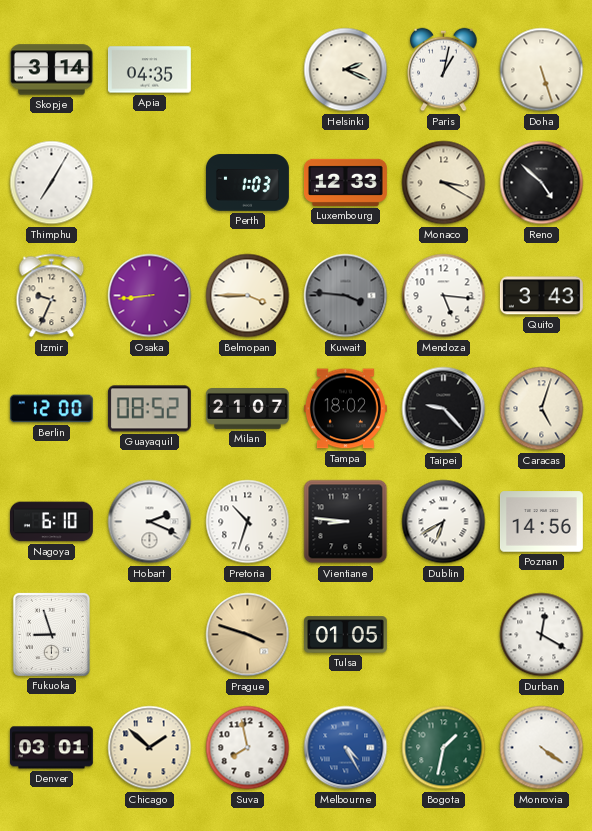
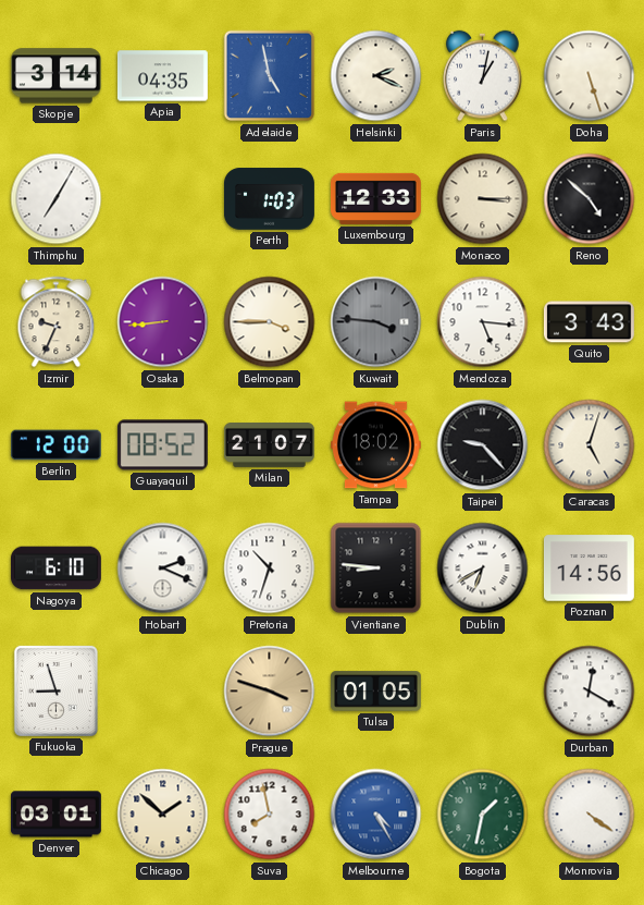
Adelaide: none -> 4:58
Monaco: 3:20 -> 3:15
